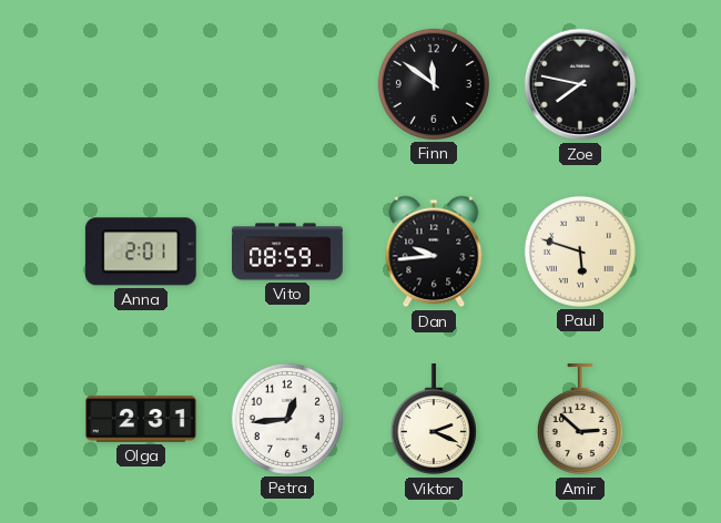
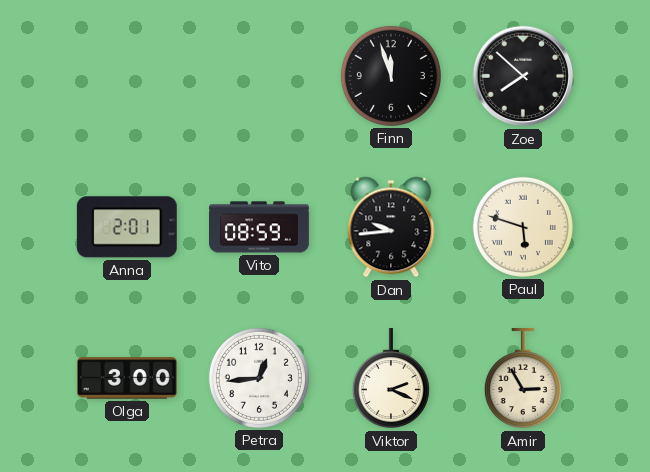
Finn: 11:51 -> 11:57
Zoe: 7:47 -> 7:52
Olga: 2:31 -> 3:00
Amir: 2:52 -> 2:55
